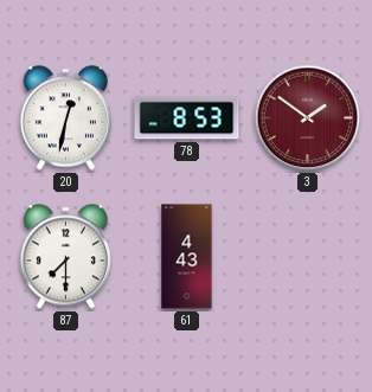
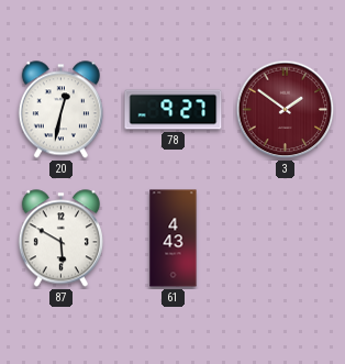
78: 8:53 -> 9:27
87: 7:30 -> 5:50
